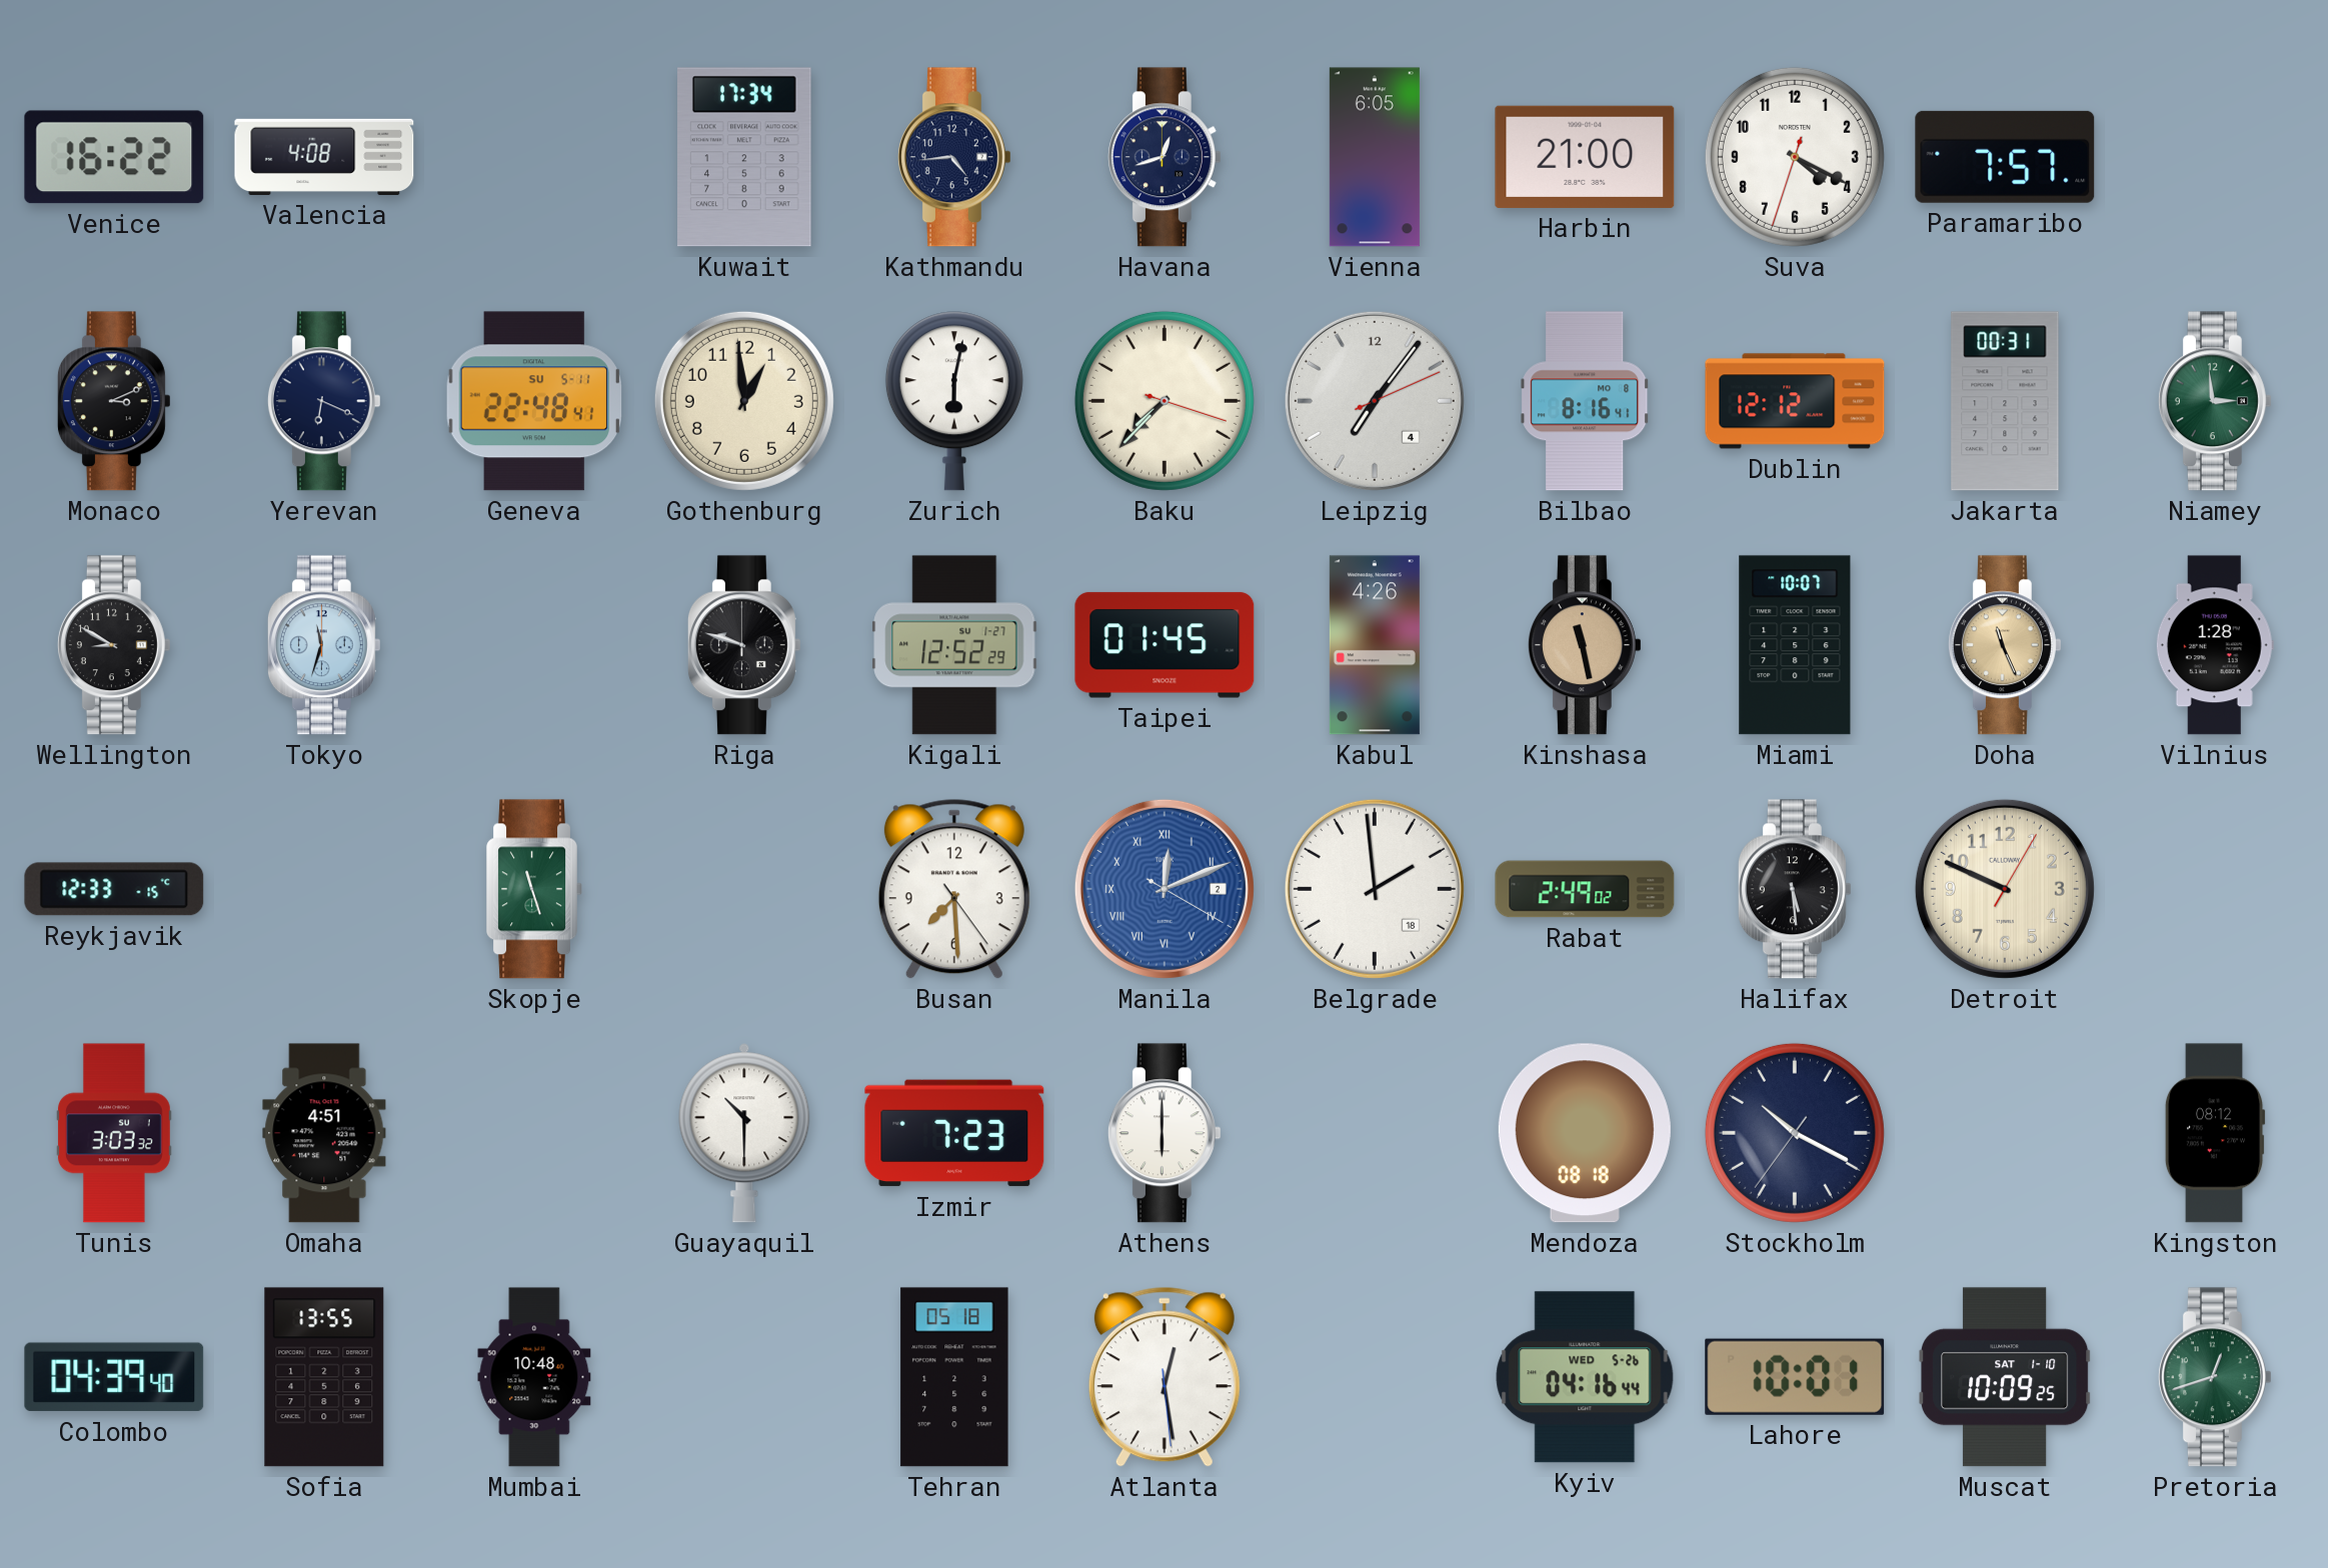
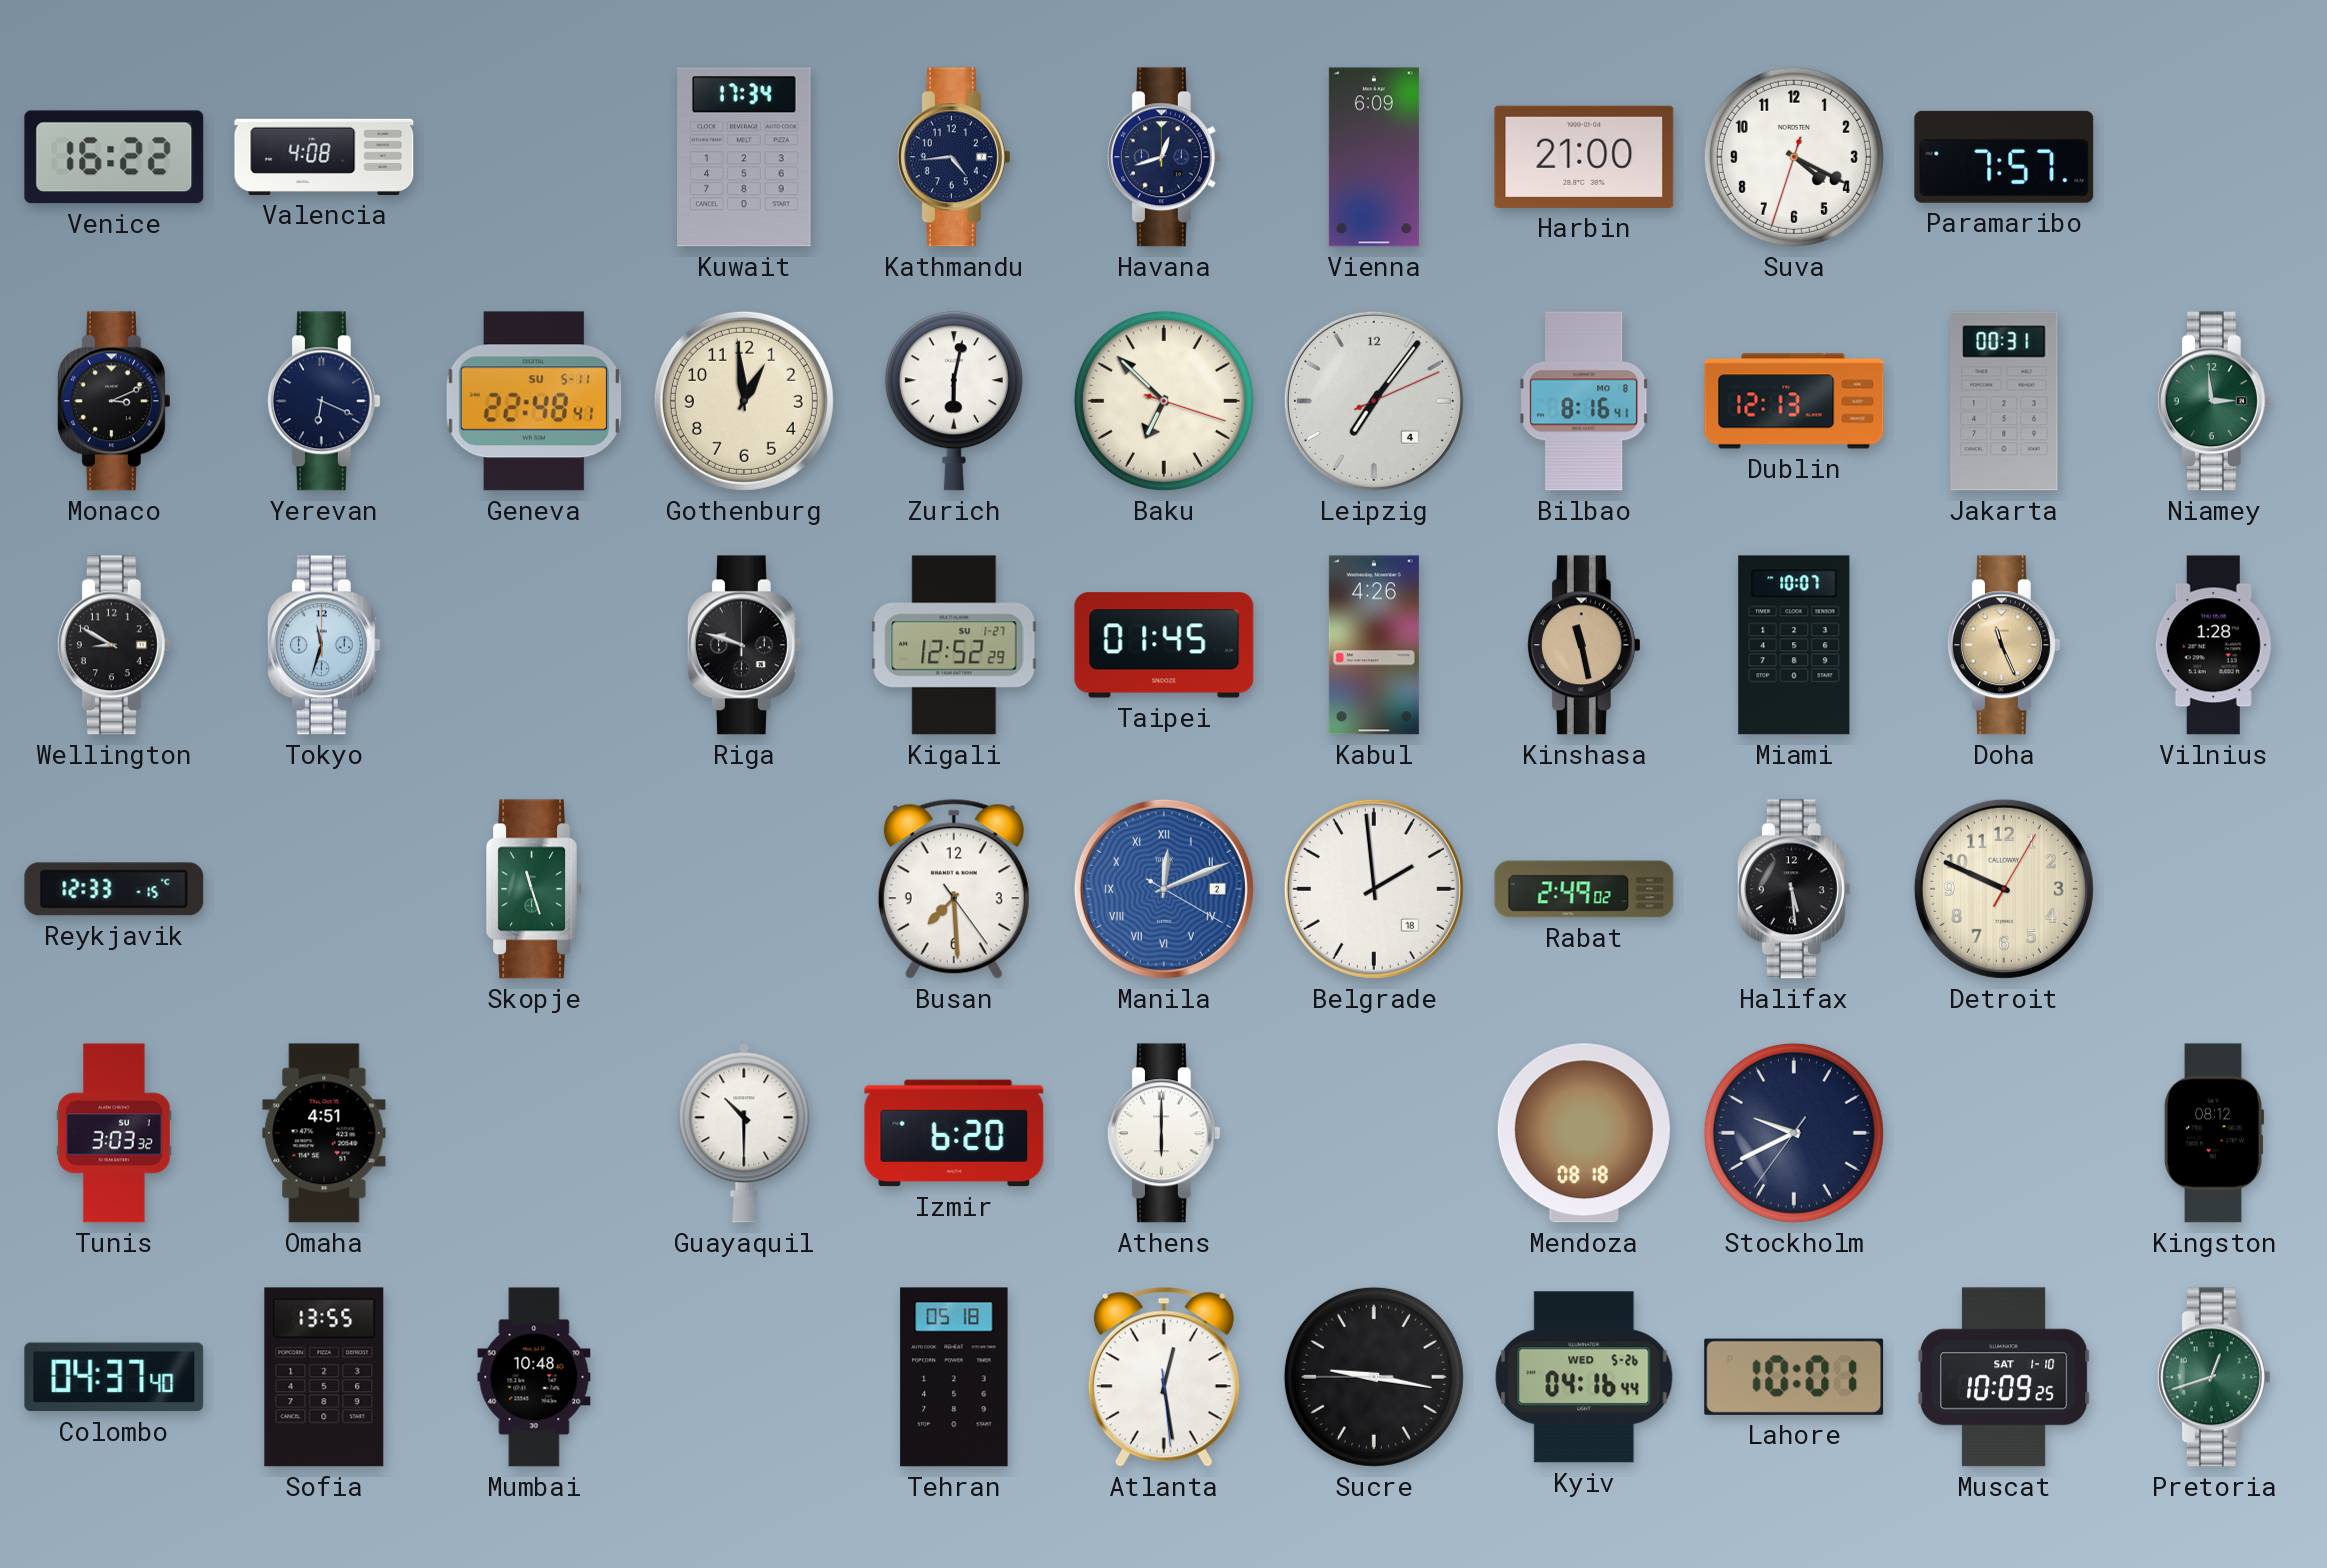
Vienna: 6:05 -> 6:09
Baku: 7:37 -> 6:52
Dublin: 12:12 -> 12:13
Izmir: 7:23 -> 6:20
Stockholm: 10:19 -> 9:40
Colombo: 04:39 -> 04:37
Sucre: none -> 9:16
